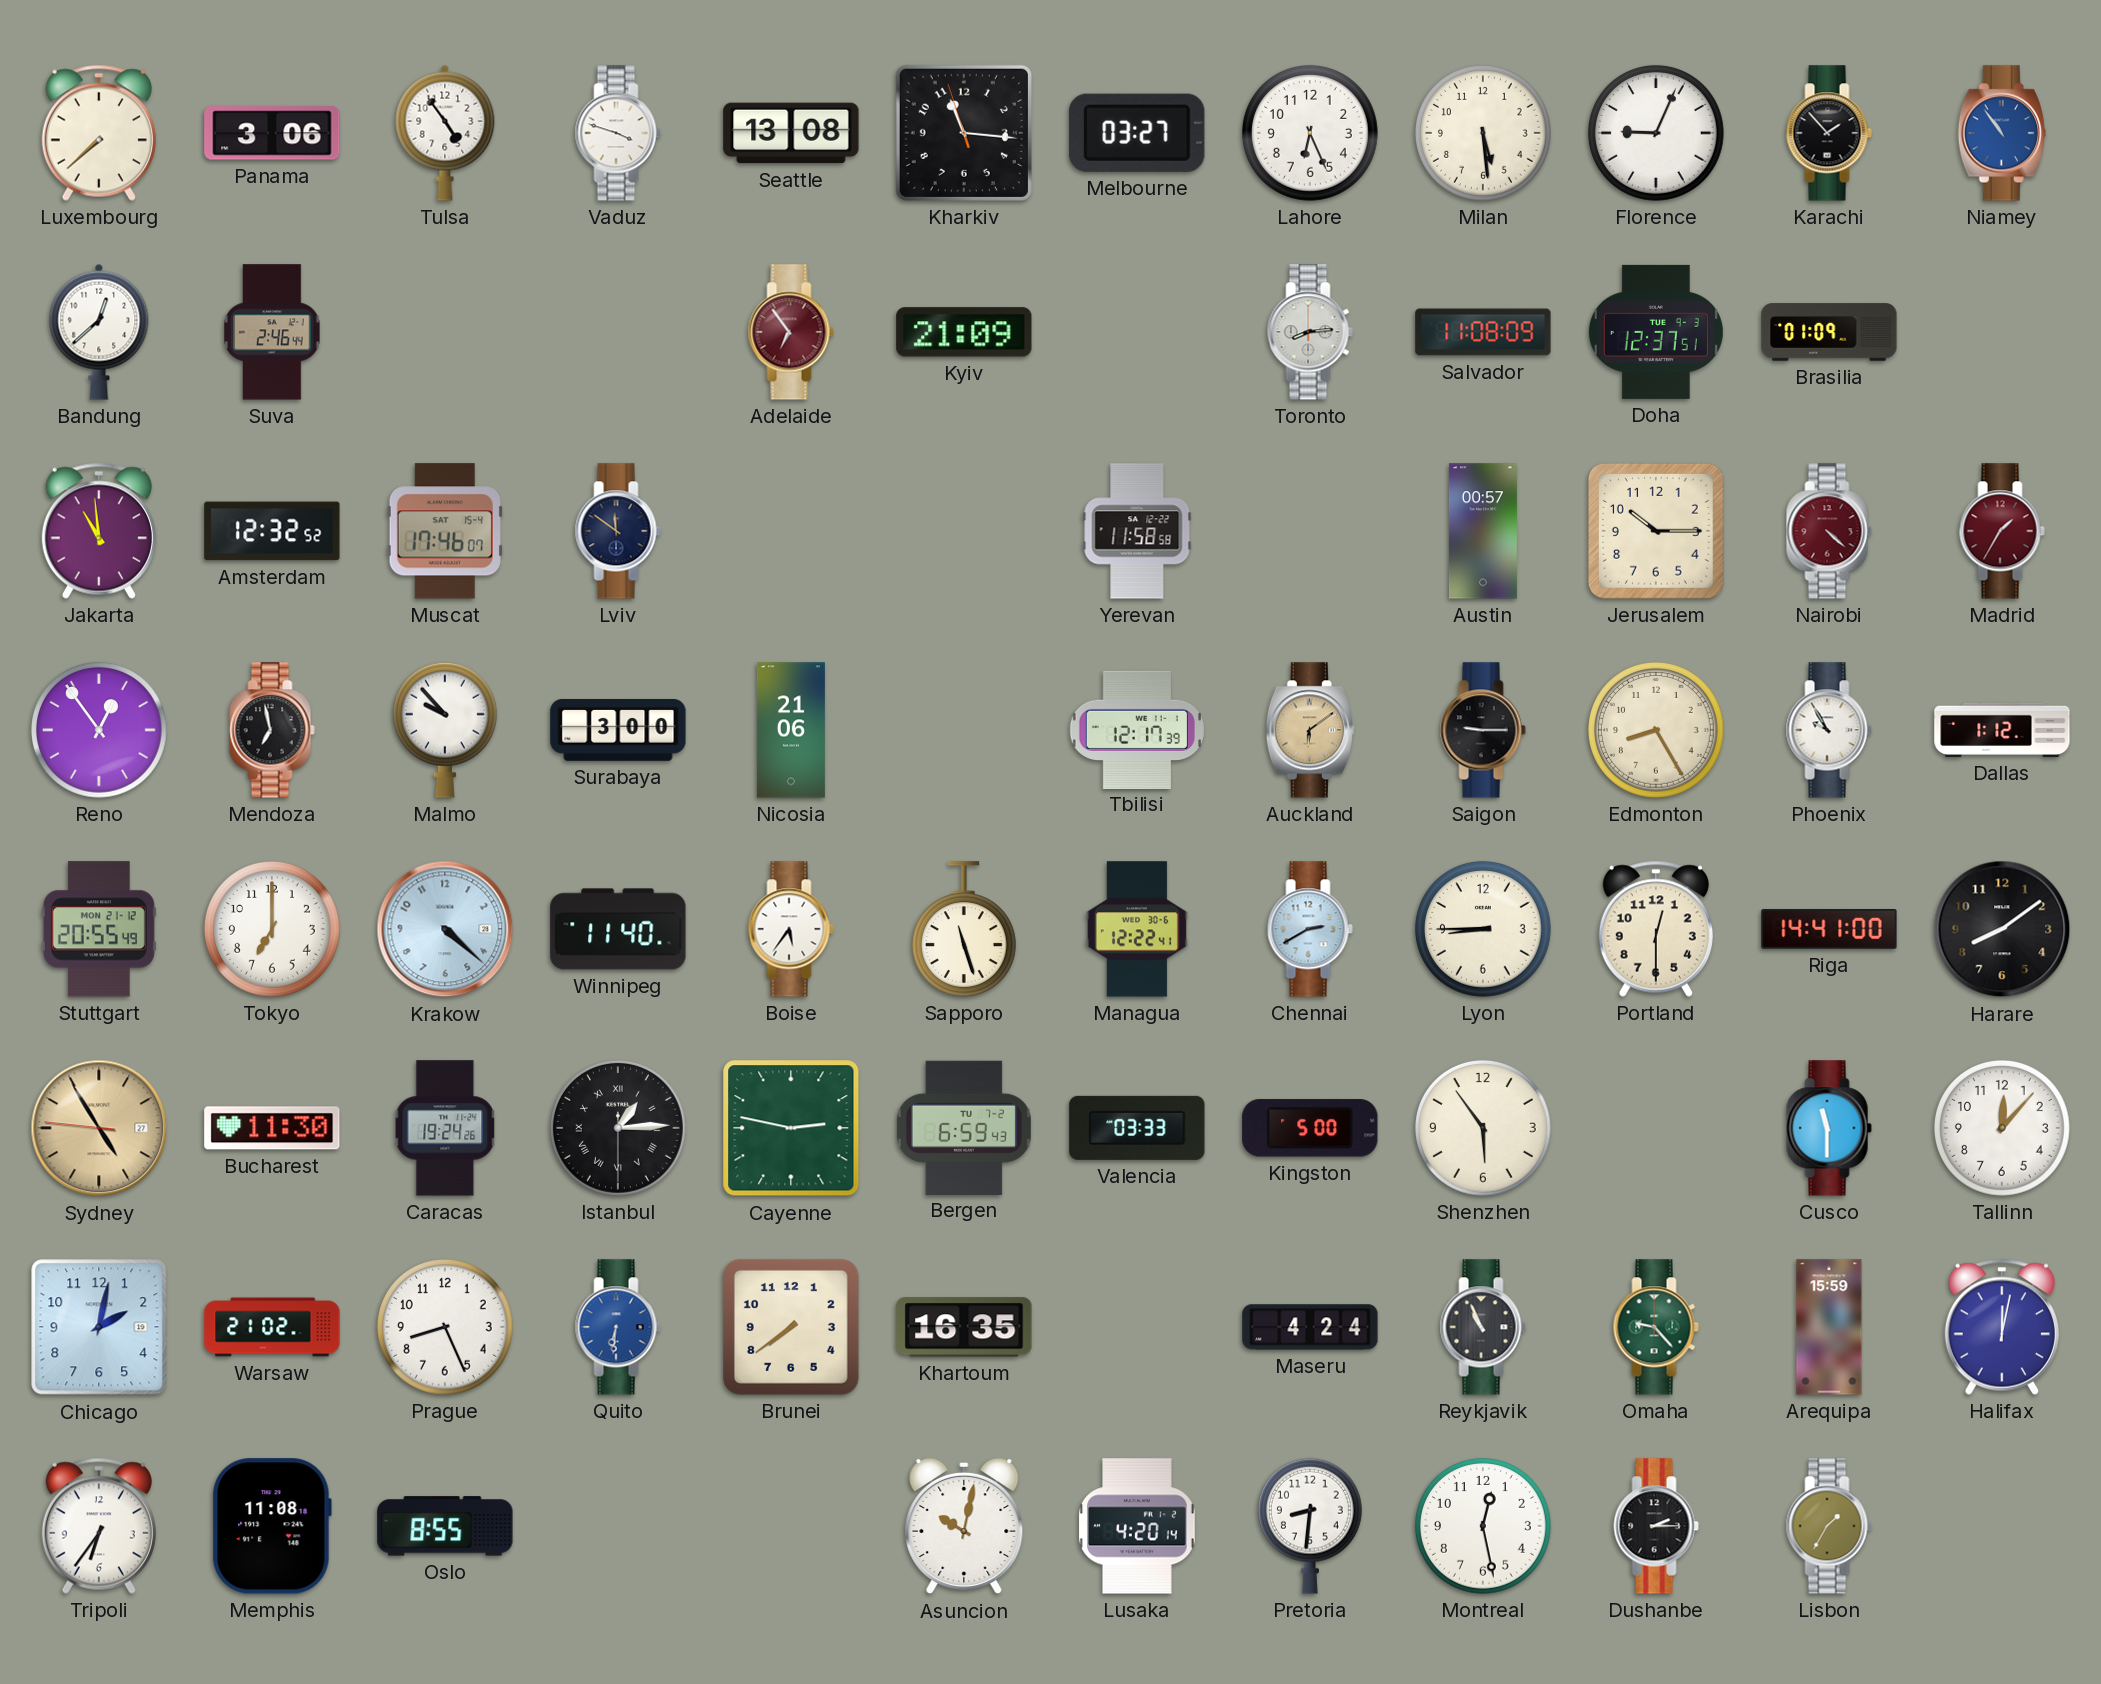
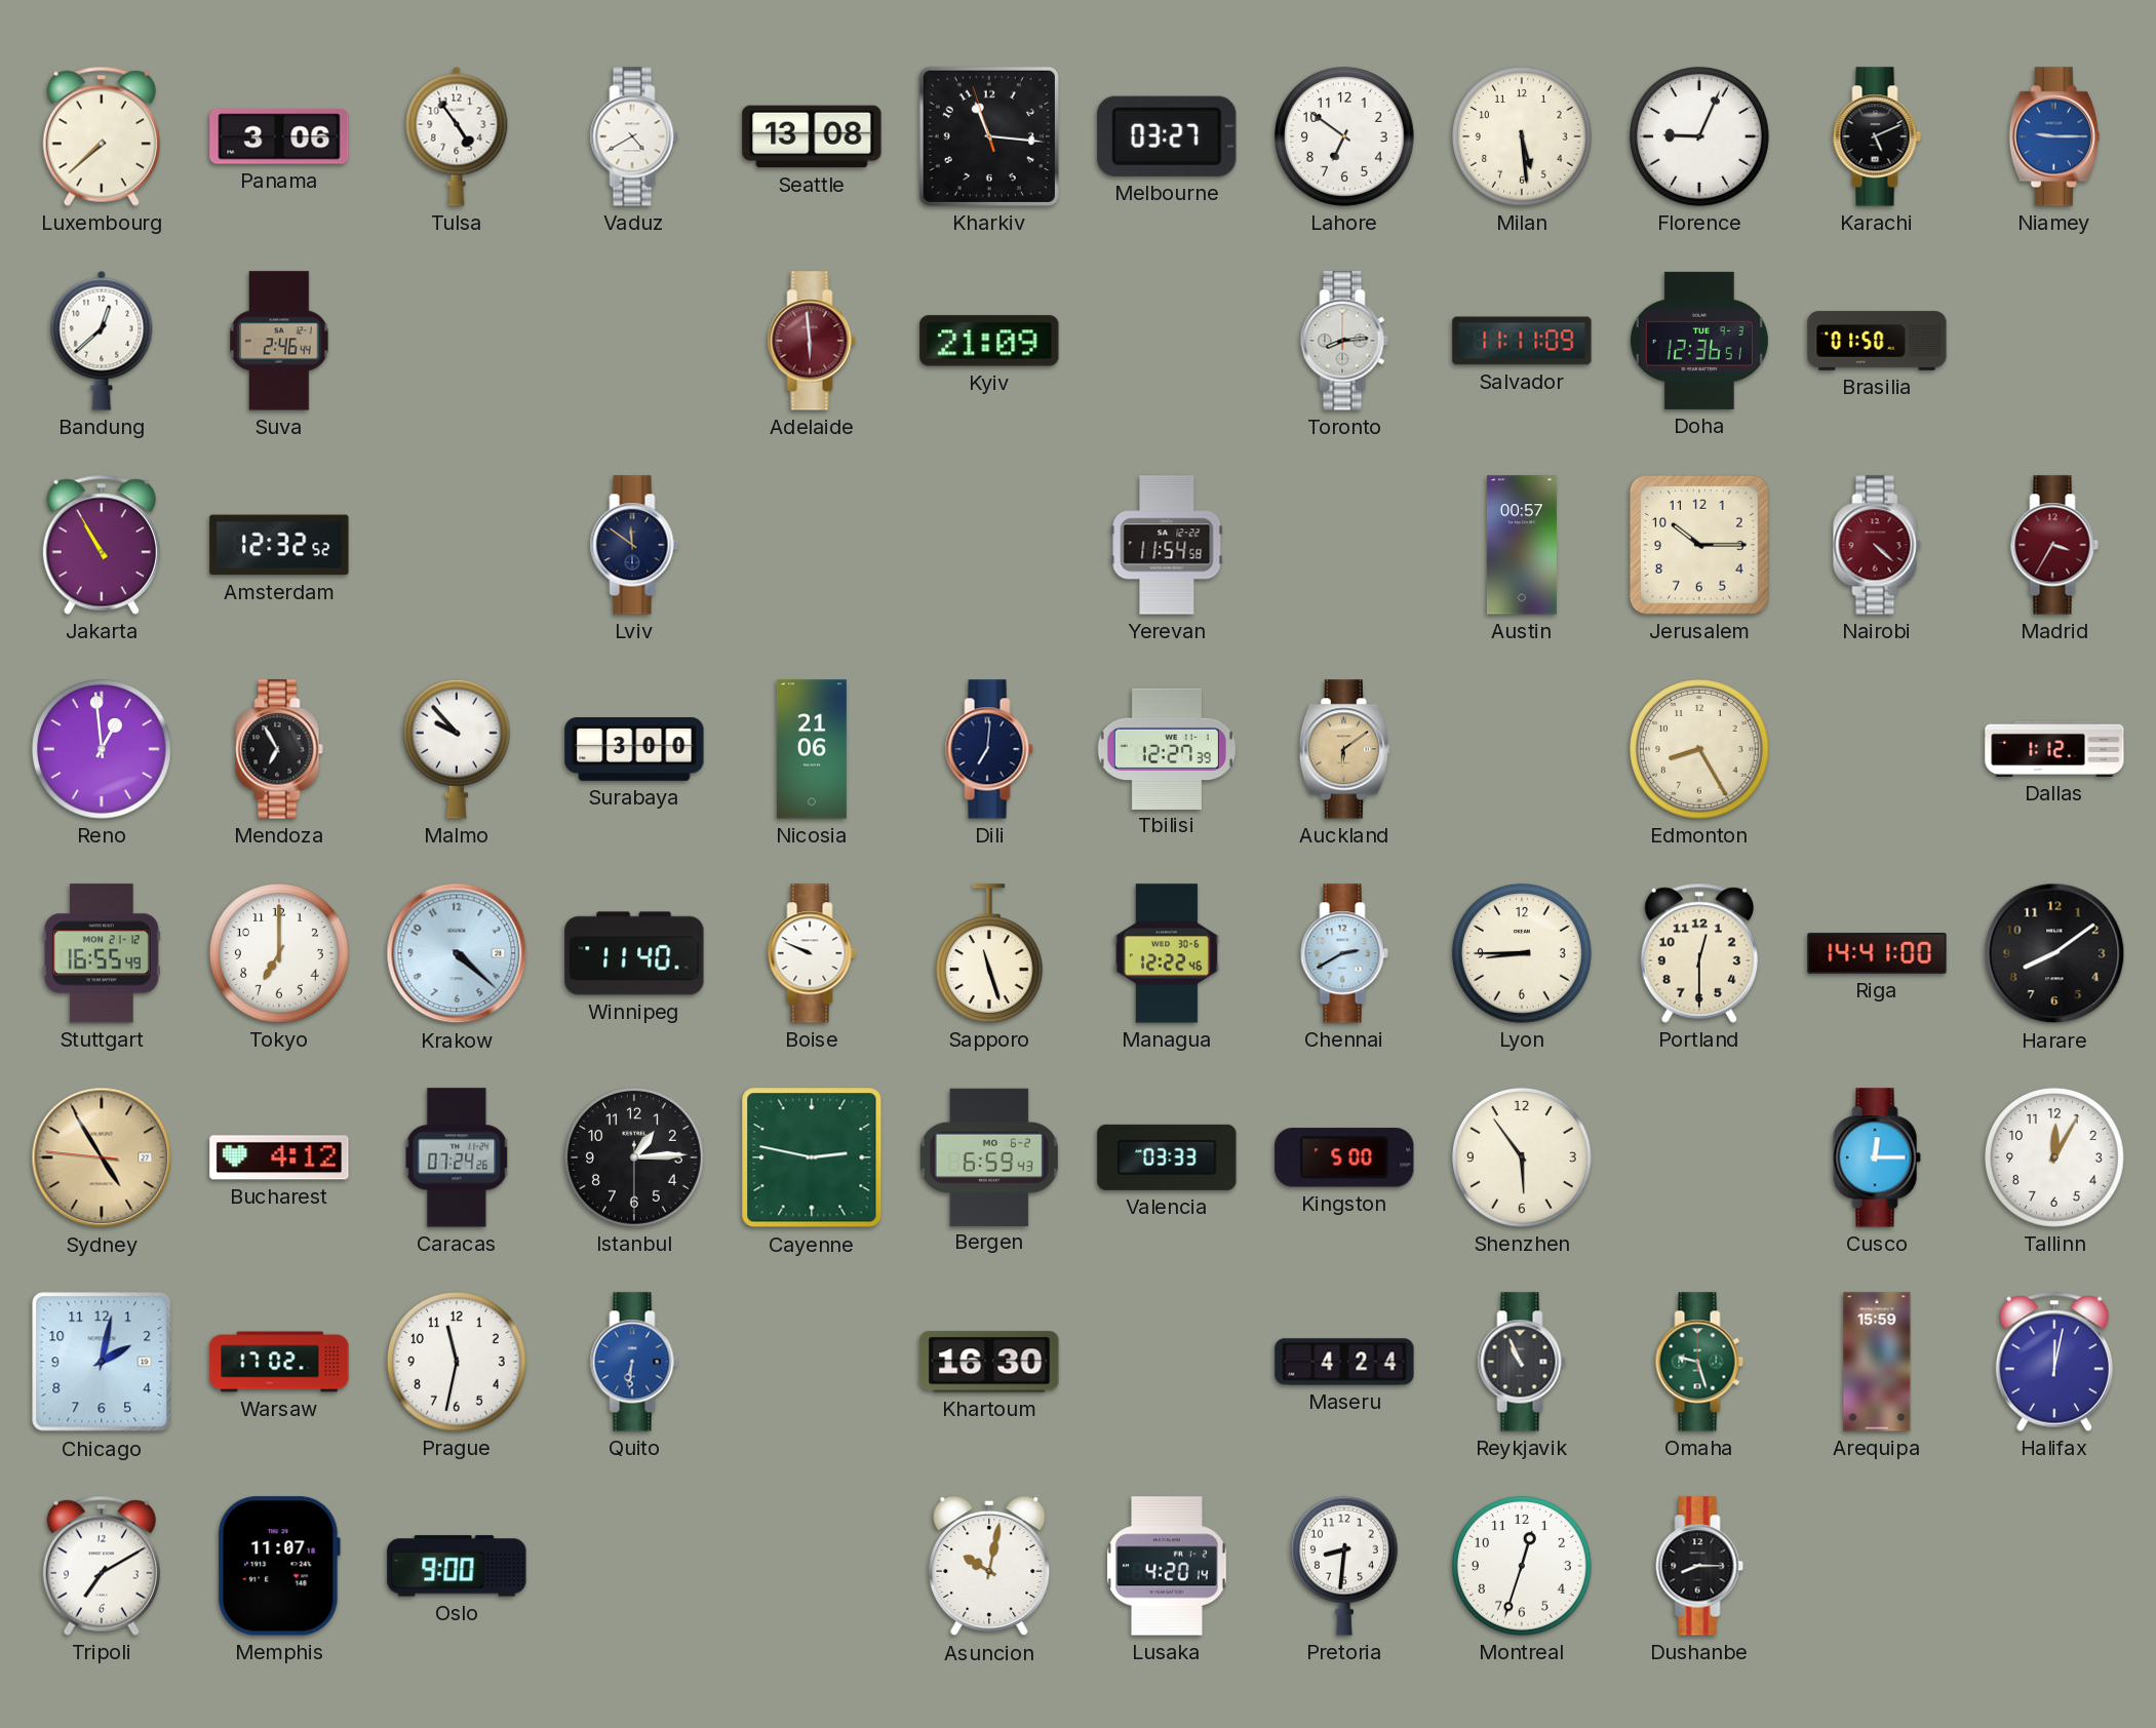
Vaduz: 3:48 -> 4:40
Lahore: 6:26 -> 6:51
Karachi: 1:53 -> 5:11
Niamey: 10:54 -> 9:15
Adelaide: 6:54 -> 5:59
Salvador: 11:08 -> 11:11
Doha: 12:37 -> 12:36
Brasilia: 01:09 -> 01:50
Jakarta: 10:59 -> 10:55
Muscat: 17:46 -> none
Yerevan: 11:58 -> 11:54
Madrid: 1:35 -> 3:35
Reno: 12:54 -> 12:59
Mendoza: 6:58 -> 6:55
Dili: none -> 7:01
Tbilisi: 12:17 -> 12:27
Saigon: 9:15 -> none
Phoenix: 9:55 -> none
Stuttgart: 20:55 -> 16:55
Boise: 5:36 -> 9:49
Managua: 12:22:41 -> 12:22:46
Bucharest: 11:30 -> 4:12
Caracas: 19:24 -> 07:24
Istanbul numerals: Roman -> Arabic
Bergen date: TU 7-2 -> MO 6-2
Cusco: 11:30 -> 12:15
Tallinn: 12:07 -> 12:05
Warsaw: 21:02 -> 17:02
Prague: 8:26 -> 11:32
Brunei: 7:39 -> none
Khartoum: 16:35 -> 16:30
Omaha: 9:23 -> 9:27
Tripoli: 6:36 -> 7:10
Memphis: 11:08 -> 11:07
Oslo: 8:55 -> 9:00
Montreal: 12:28 -> 12:33
Dushanbe: 2:15 -> 8:15
Lisbon: 1:35 -> none
